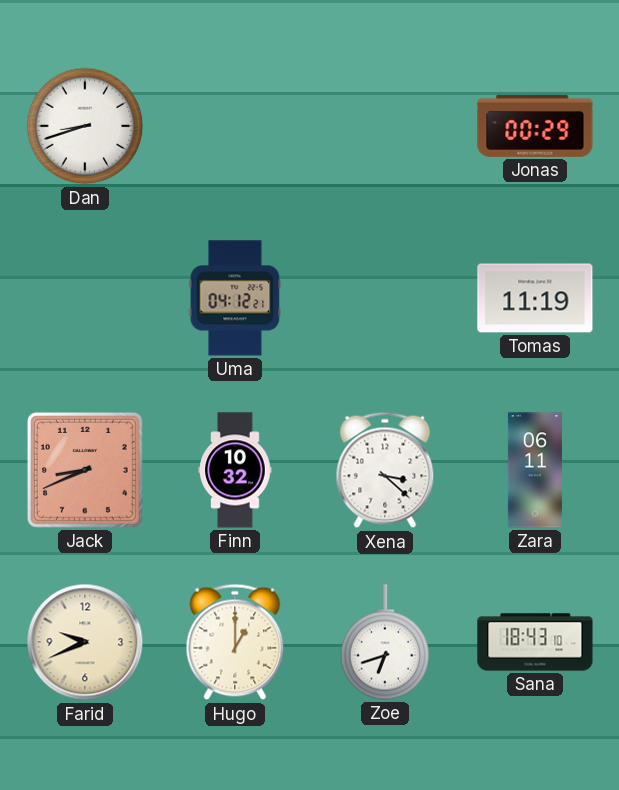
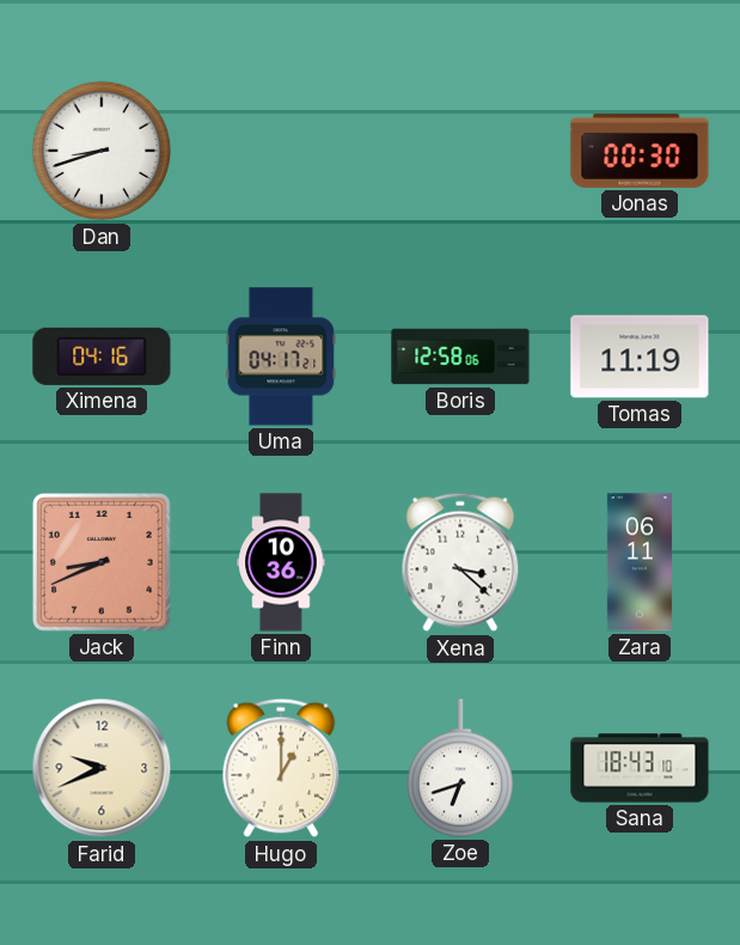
Jonas: 00:29 -> 00:30
Ximena: none -> 04:16
Uma: 04:12 -> 04:17
Boris: none -> 12:58
Finn: 10:32 -> 10:36
